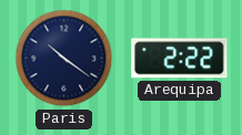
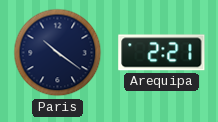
Arequipa: 2:22 -> 2:21
